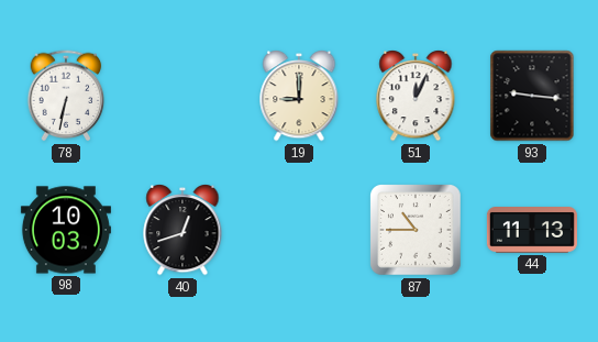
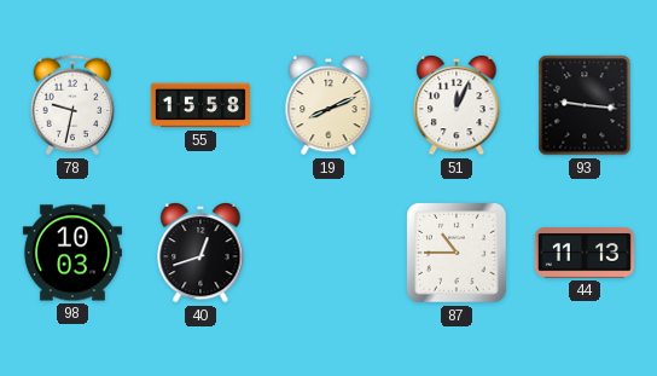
78: 6:32 -> 9:32
55: none -> 15:58
19: 9:00 -> 8:11
